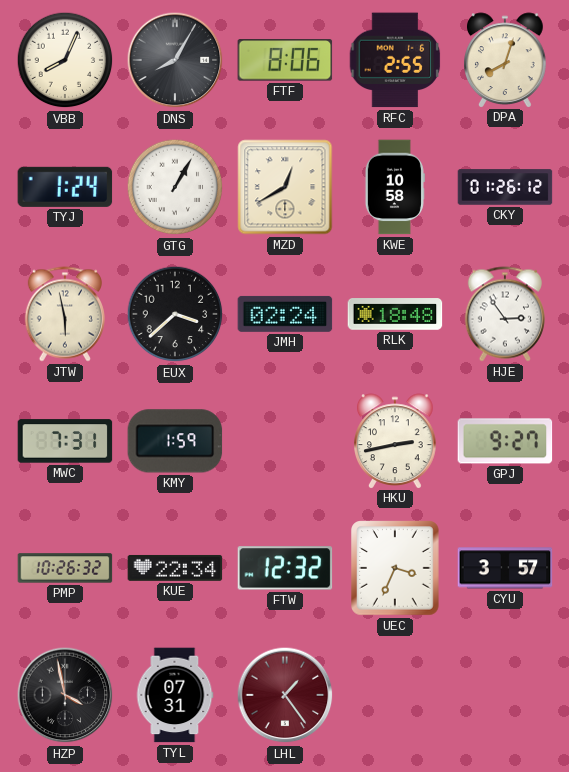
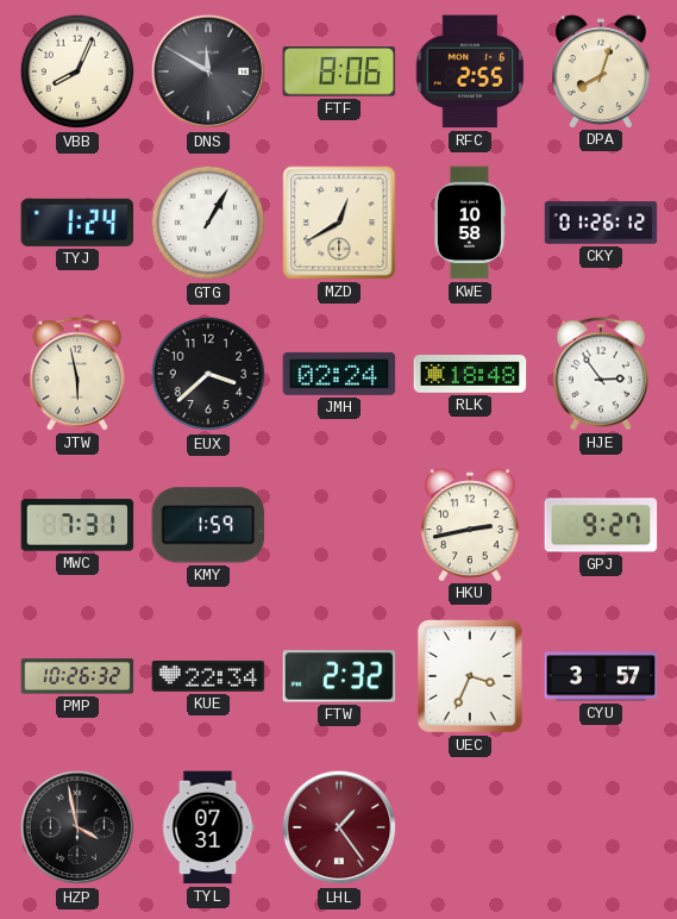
DNS: 8:05 -> 11:50
FTW: 12:32 -> 2:32
